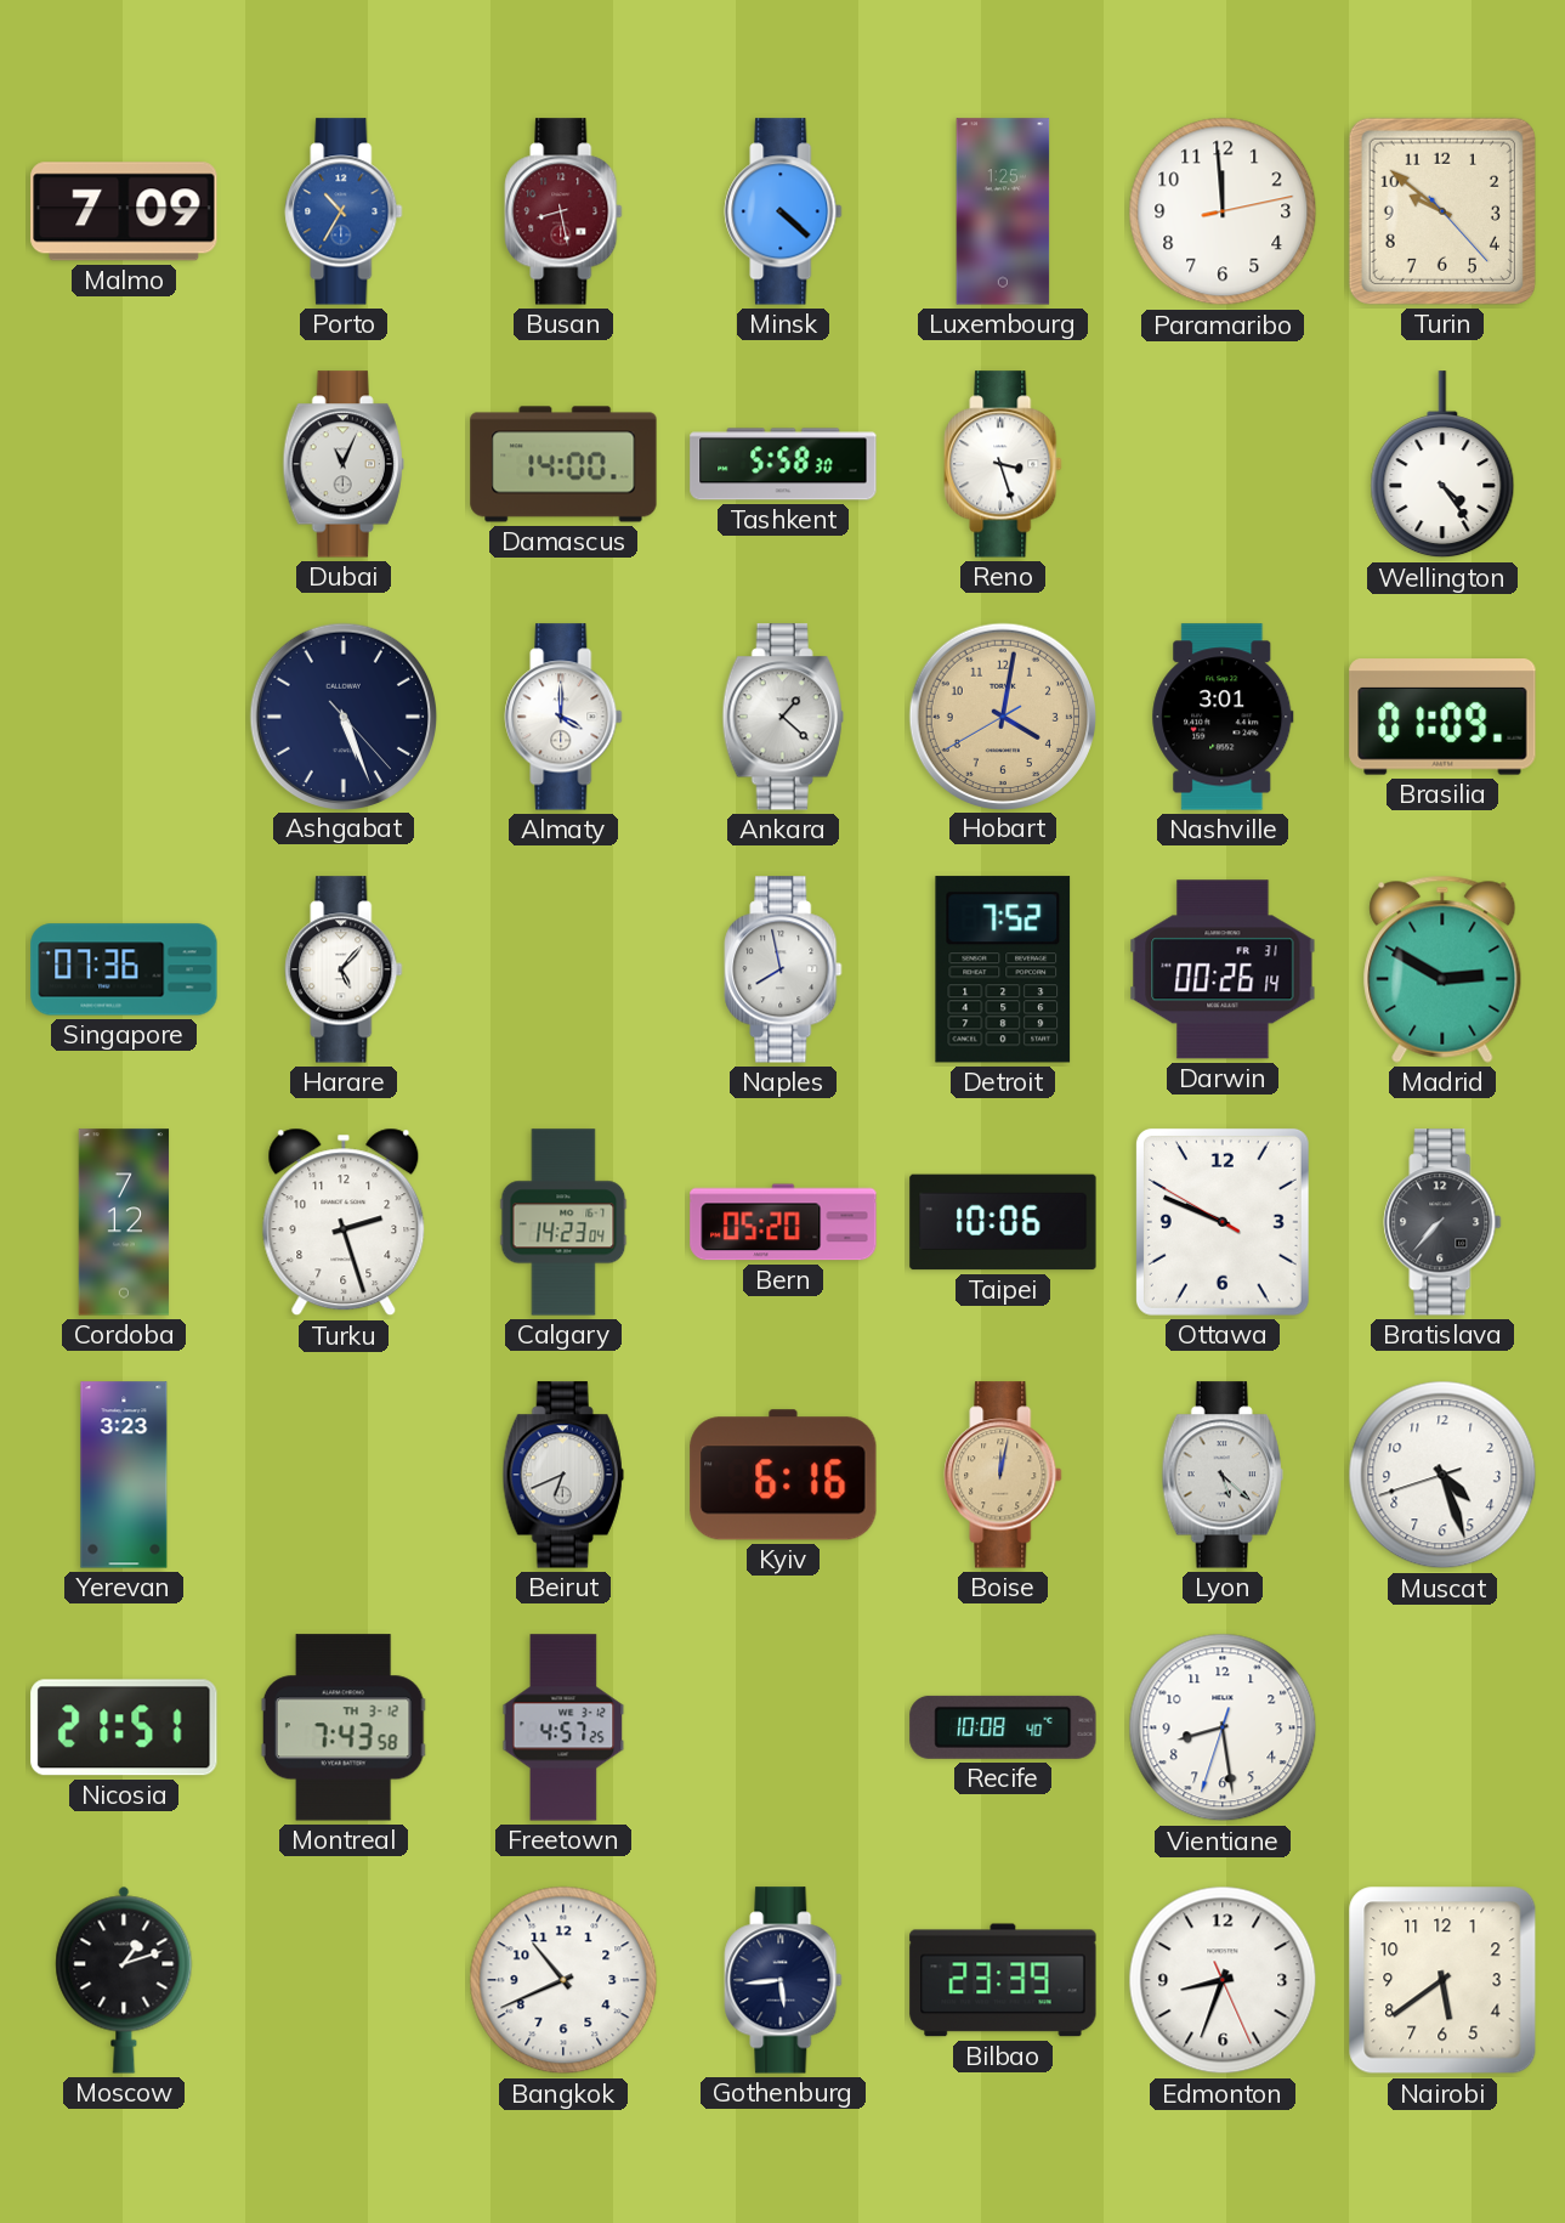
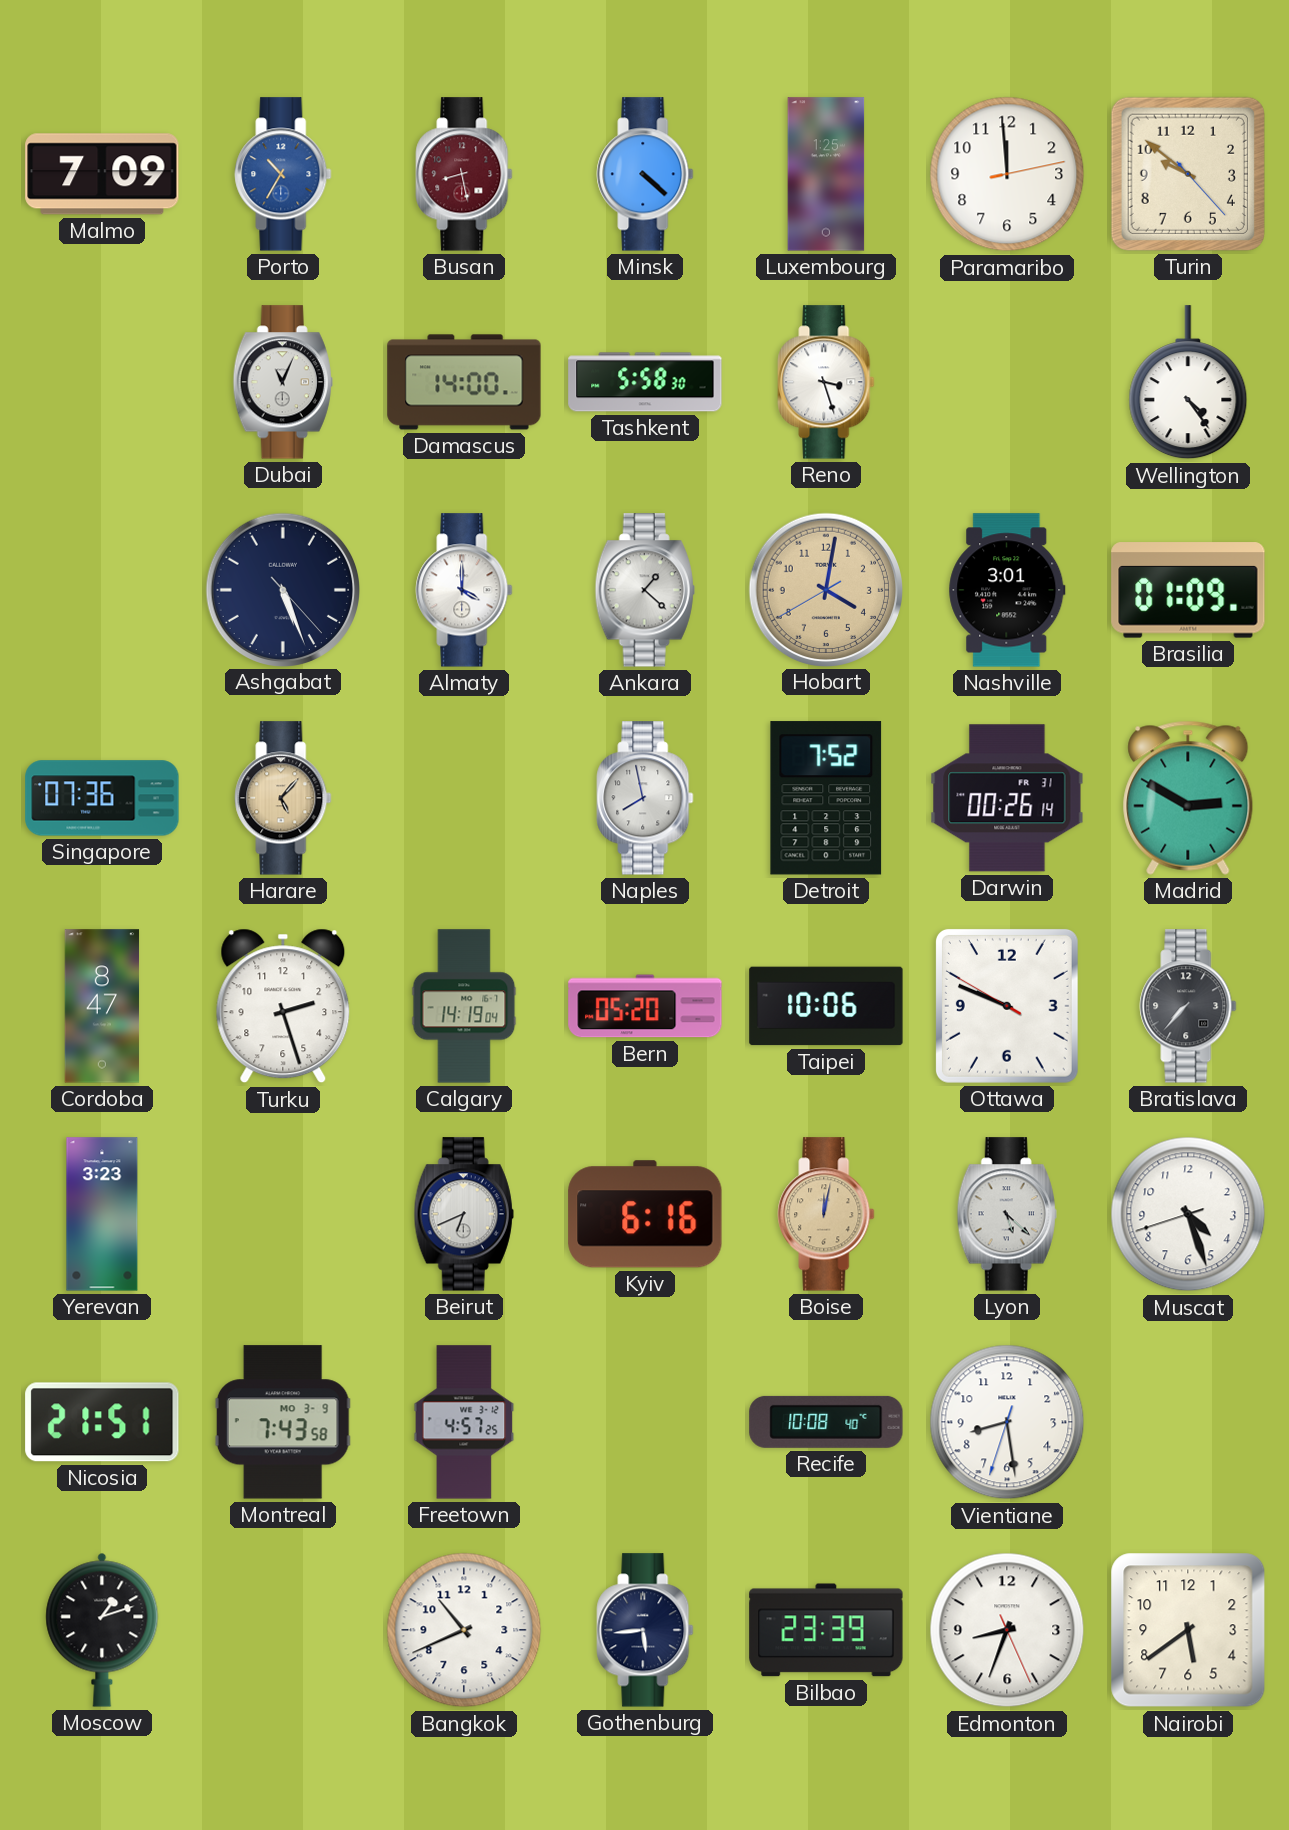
Harare dial: white -> champagne
Cordoba: 7:12 -> 8:47
Calgary: 14:23 -> 14:19
Montreal date: TH 3-12 -> MO 3-9
